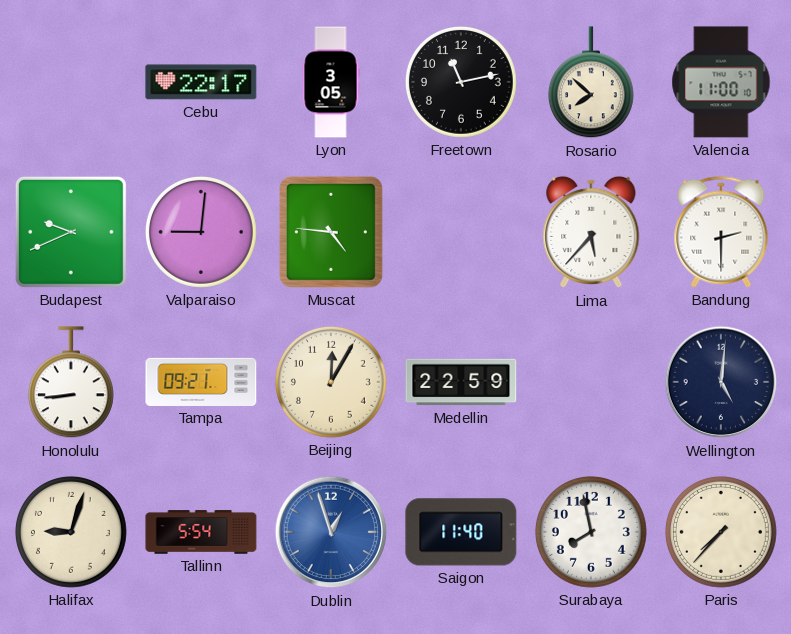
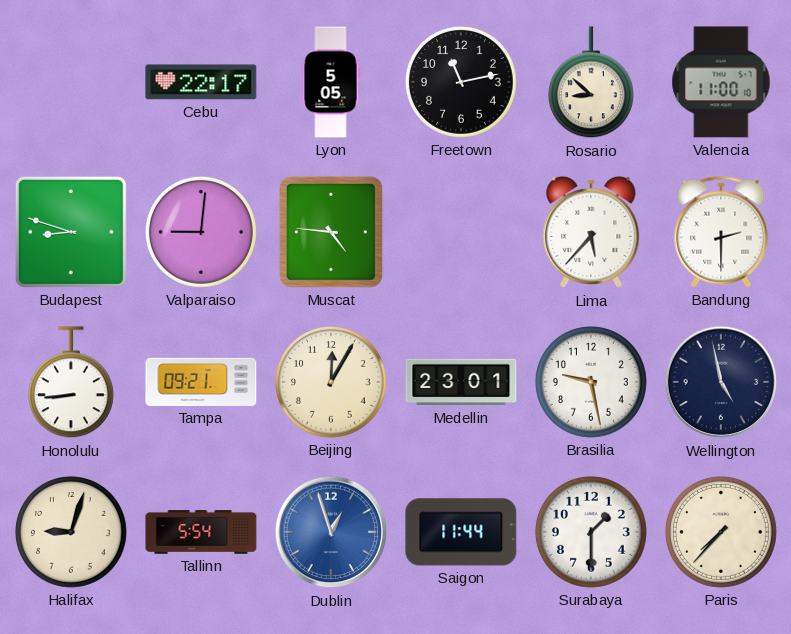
Lyon: 3:05 -> 5:05
Rosario: 7:52 -> 8:52
Budapest: 9:41 -> 8:48
Medellin: 22:59 -> 23:01
Brasilia: none -> 9:28
Wellington: 5:01 -> 4:58
Saigon: 11:40 -> 11:44
Surabaya: 7:58 -> 1:30
